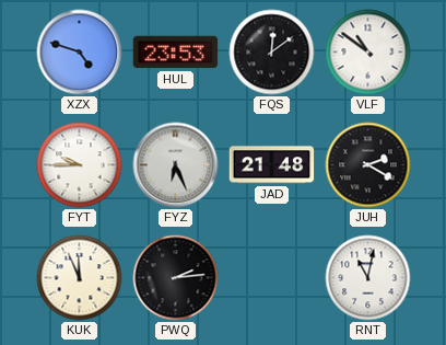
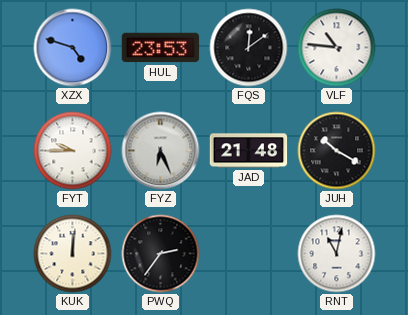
VLF: 10:51 -> 10:46
JUH: 2:20 -> 10:20
KUK: 11:56 -> 12:01
PWQ: 2:14 -> 2:36
